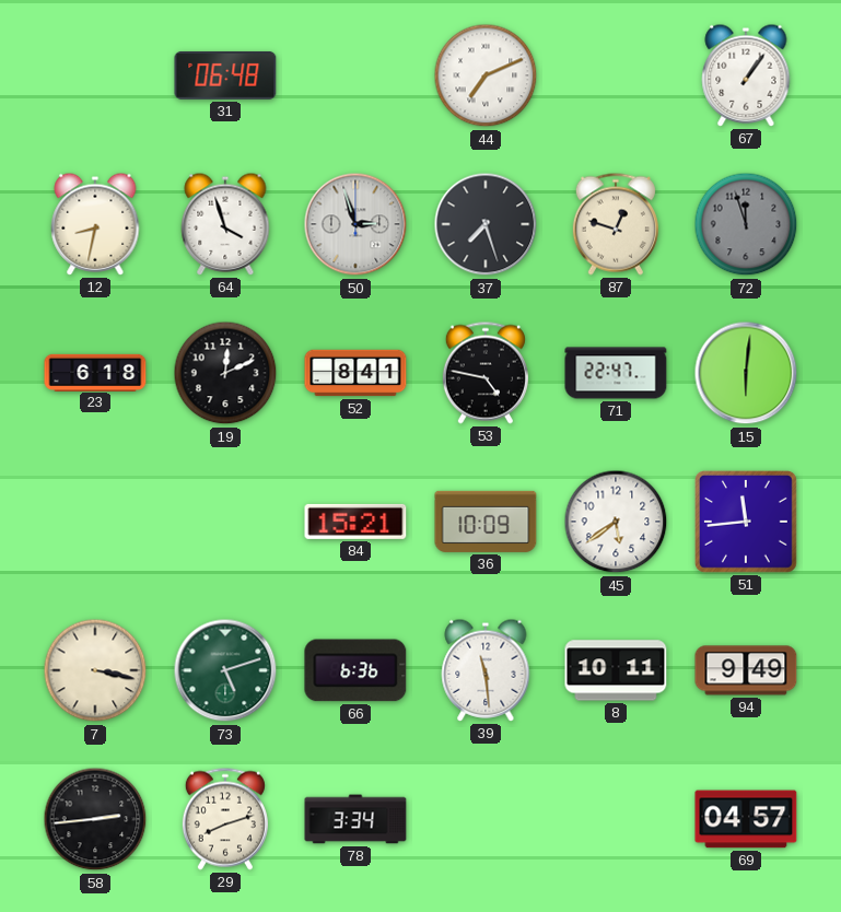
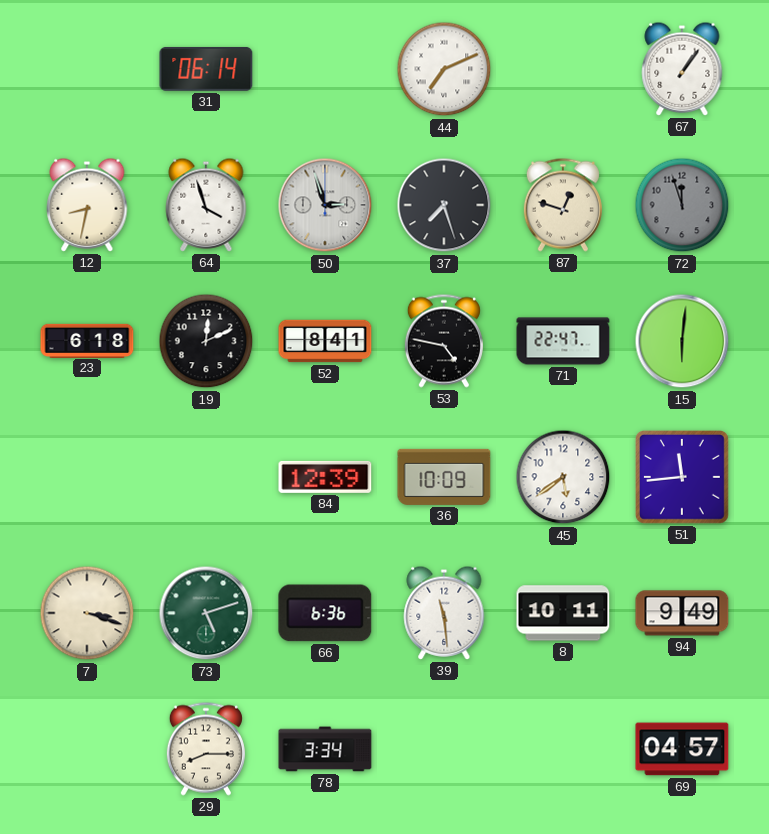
31: 06:48 -> 06:14
84: 15:21 -> 12:39
7: 3:17 -> 3:18
58: 2:44 -> none
29: 8:12 -> 8:15
